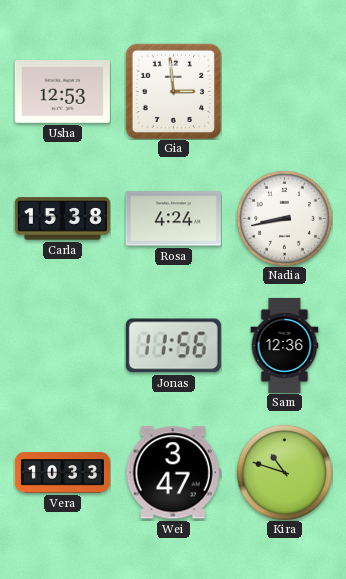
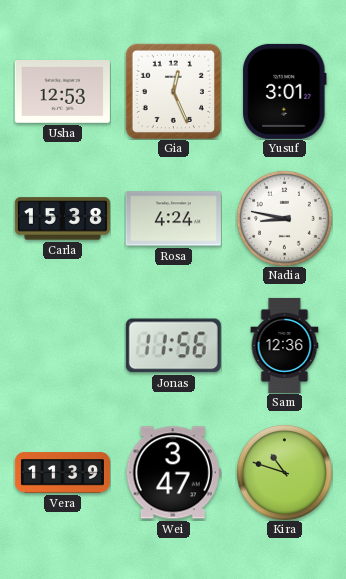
Gia: 2:59 -> 12:26
Yusuf: none -> 3:01
Nadia: 8:43 -> 8:47
Vera: 10:33 -> 11:39
